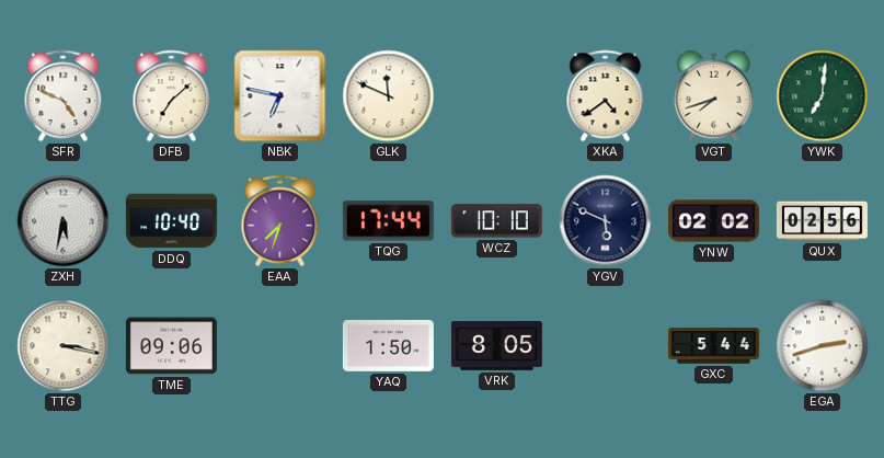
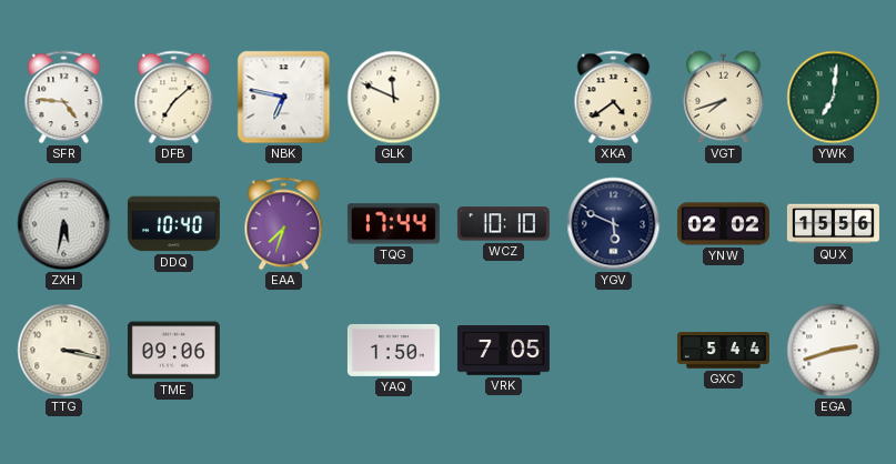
SFR: 4:49 -> 4:46
QUX: 02:56 -> 15:56
VRK: 8:05 -> 7:05
